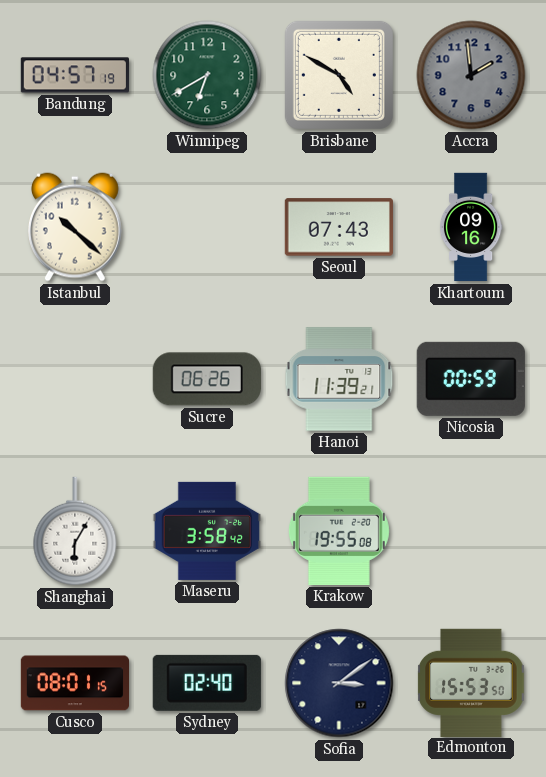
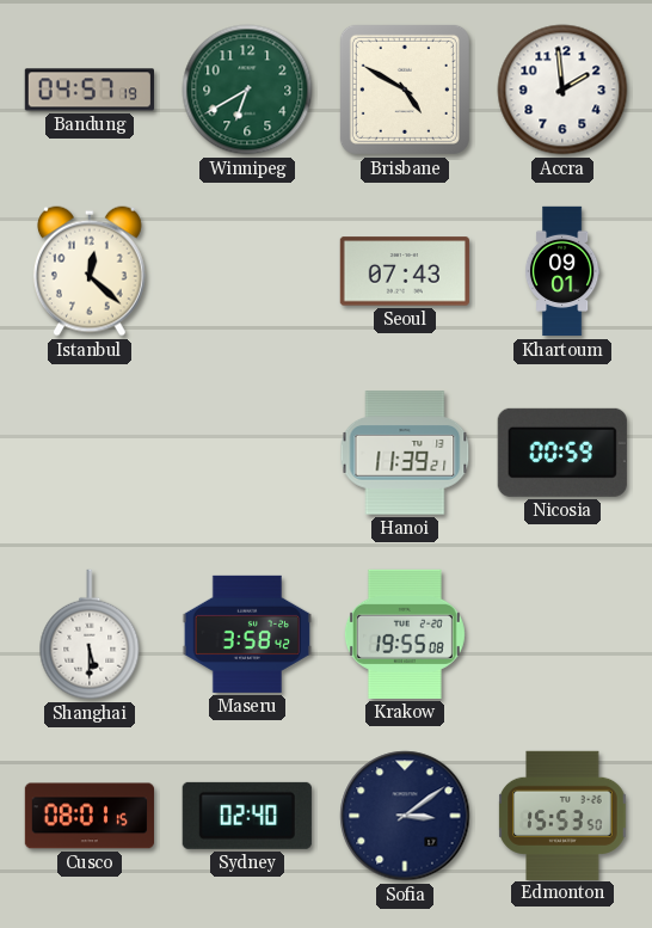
Accra dial: grey -> white
Istanbul: 10:22 -> 12:22
Khartoum: 09:16 -> 09:01
Sucre: 06:26 -> none
Shanghai: 6:05 -> 5:30
